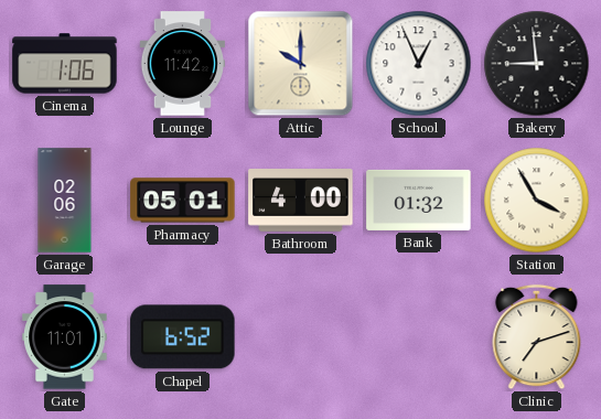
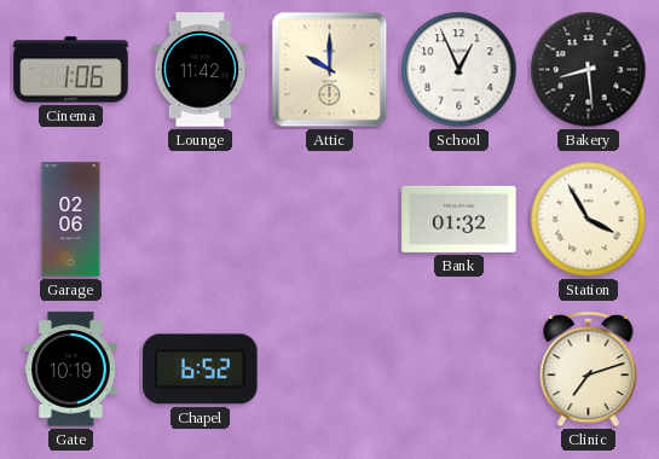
Bakery: 8:59 -> 8:29
Pharmacy: 05:01 -> none
Bathroom: 4:00 -> none
Gate: 11:01 -> 10:19
